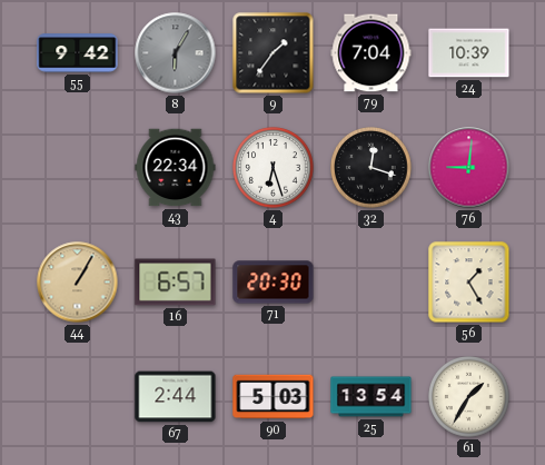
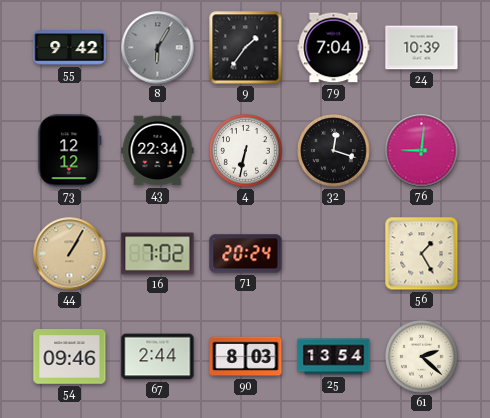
73: none -> 12:12
4: 6:27 -> 6:32
16: 6:57 -> 7:02
71: 20:30 -> 20:24
54: none -> 09:46
90: 5:03 -> 8:03
61: 1:35 -> 2:22
